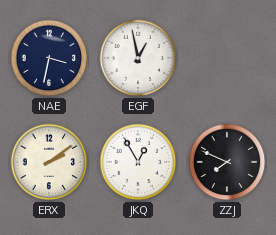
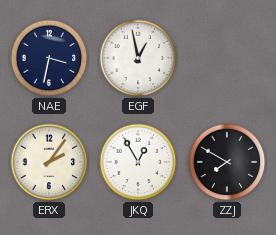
ERX: 2:09 -> 2:06
ZZJ: 7:49 -> 7:50
